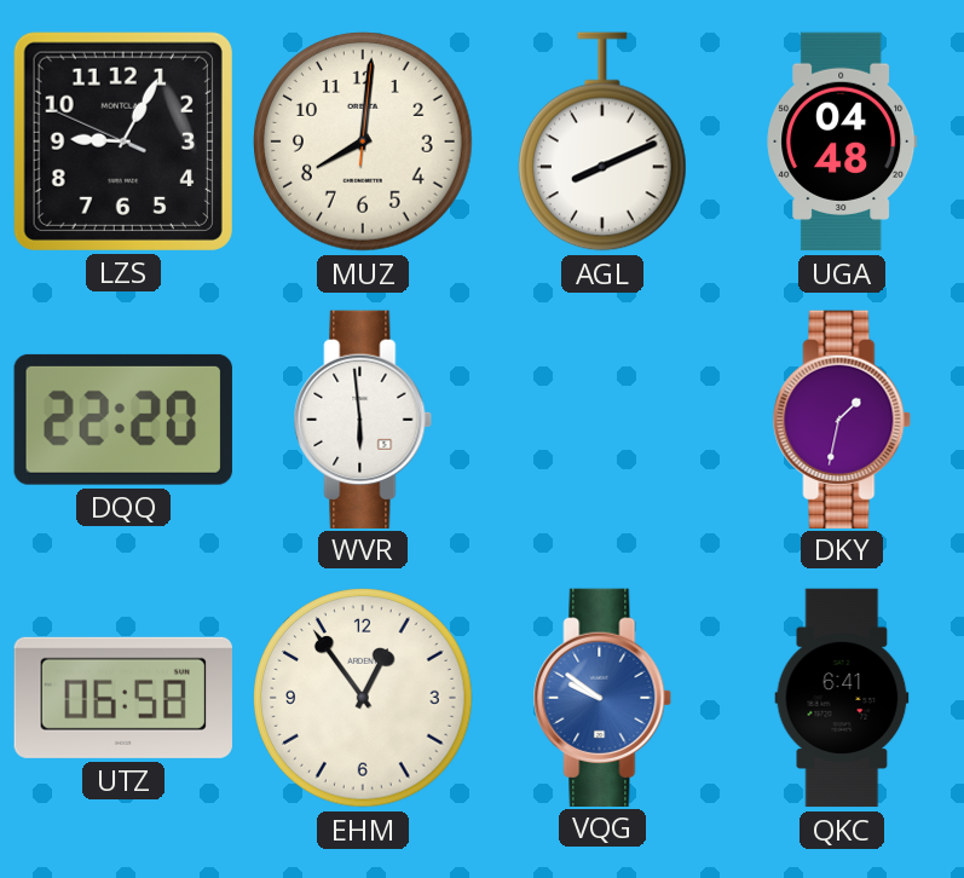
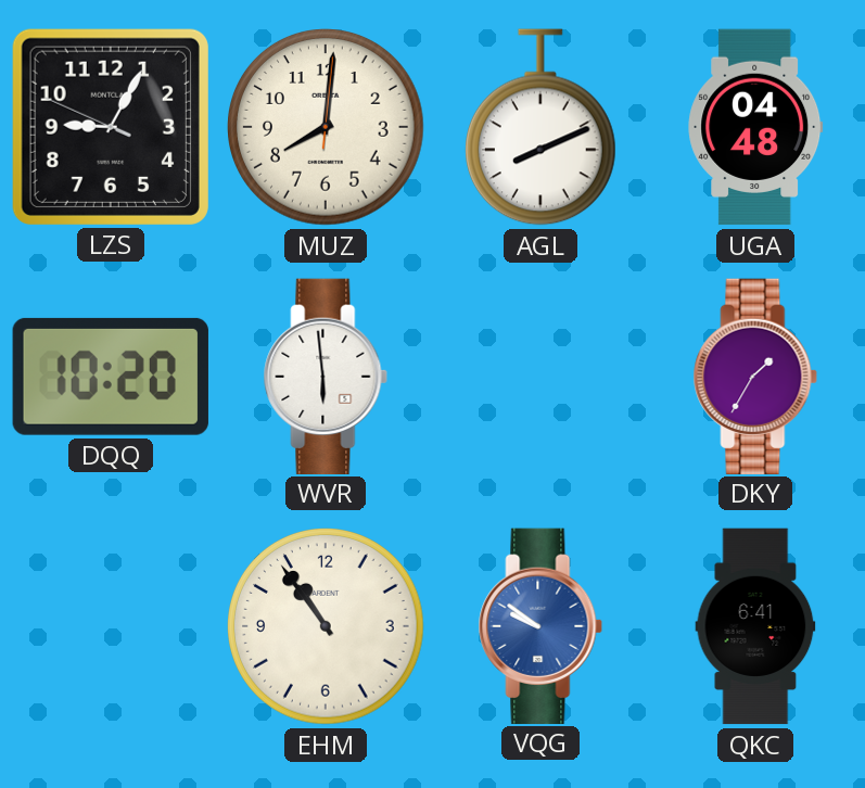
DQQ: 22:20 -> 10:20
DKY: 1:32 -> 1:35
UTZ: 06:58 -> none
EHM: 12:54 -> 10:54
